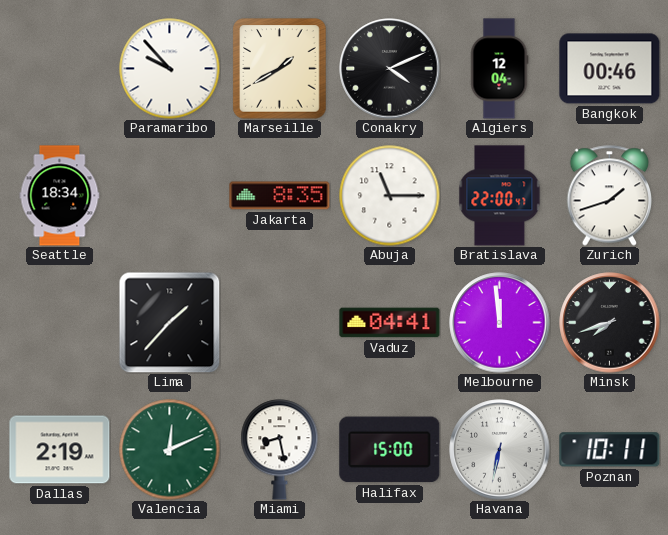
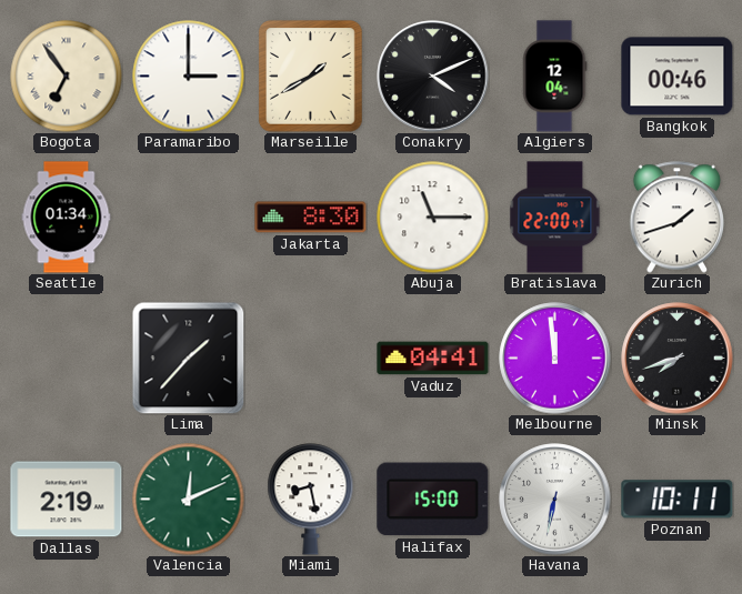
Bogota: none -> 6:54
Paramaribo: 9:53 -> 3:00
Seattle: 18:34 -> 01:34
Jakarta: 8:35 -> 8:30
